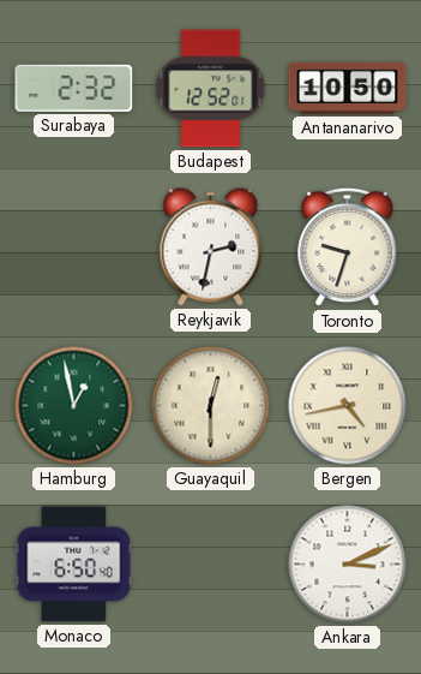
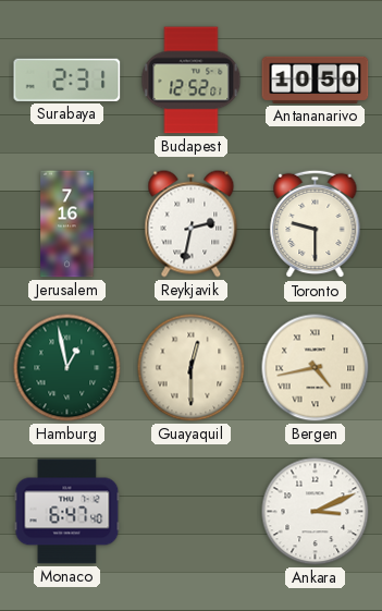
Surabaya: 2:32 -> 2:31
Jerusalem: none -> 7:16
Toronto: 9:33 -> 9:30
Monaco: 6:50 -> 6:47
